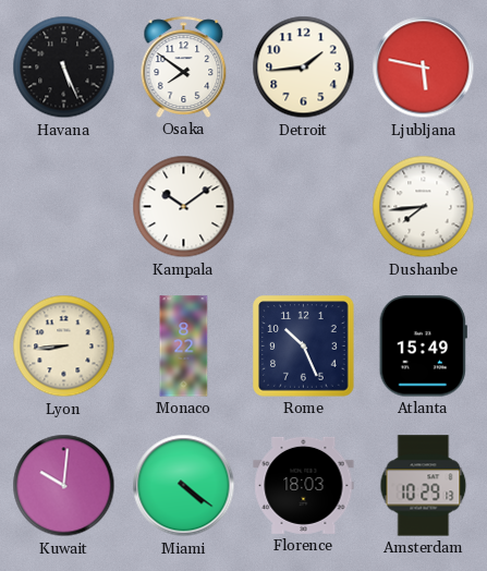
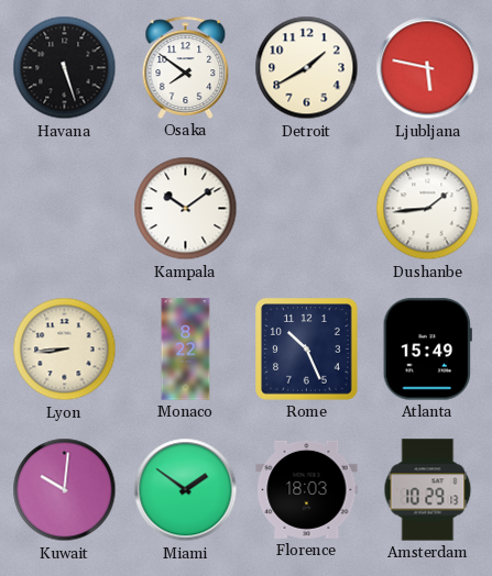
Havana: 5:26 -> 5:27
Detroit: 1:44 -> 1:40
Dushanbe: 7:44 -> 1:44
Miami: 4:21 -> 1:51
